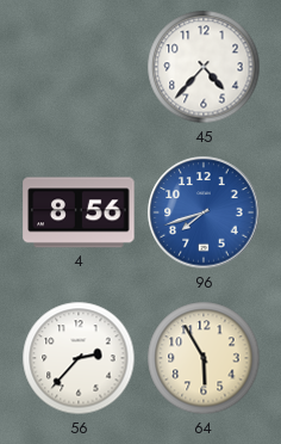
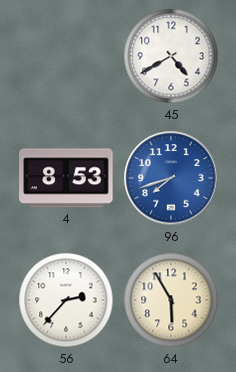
45: 4:37 -> 4:40
4: 8:56 -> 8:53
